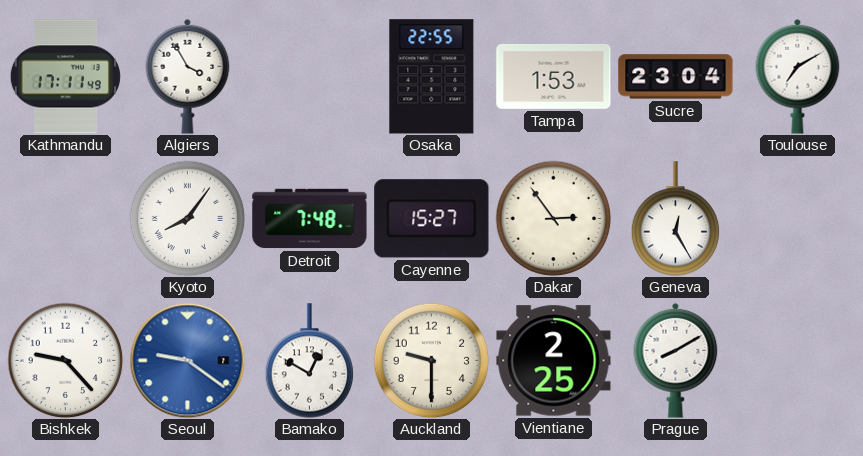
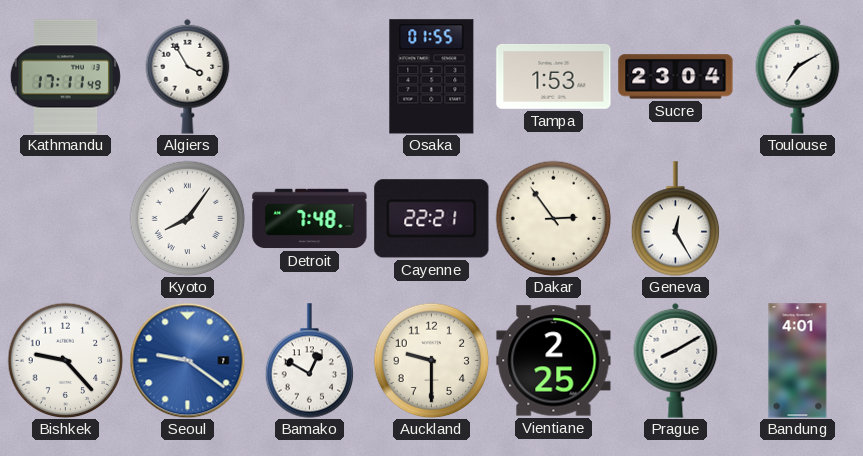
Osaka: 22:55 -> 01:55
Cayenne: 15:27 -> 22:21
Bandung: none -> 4:01
